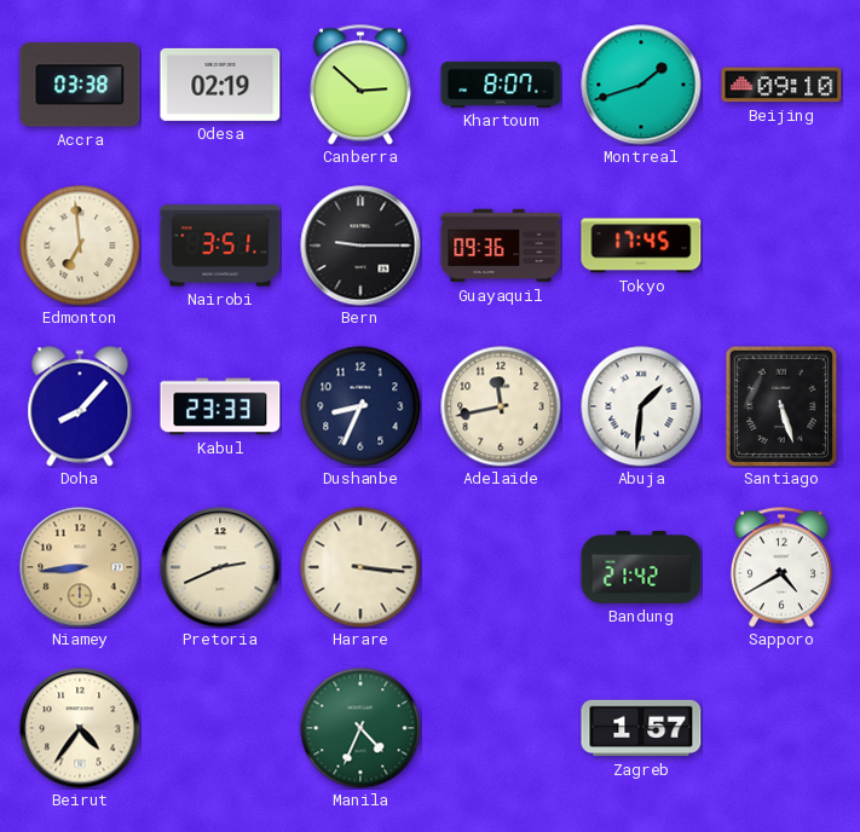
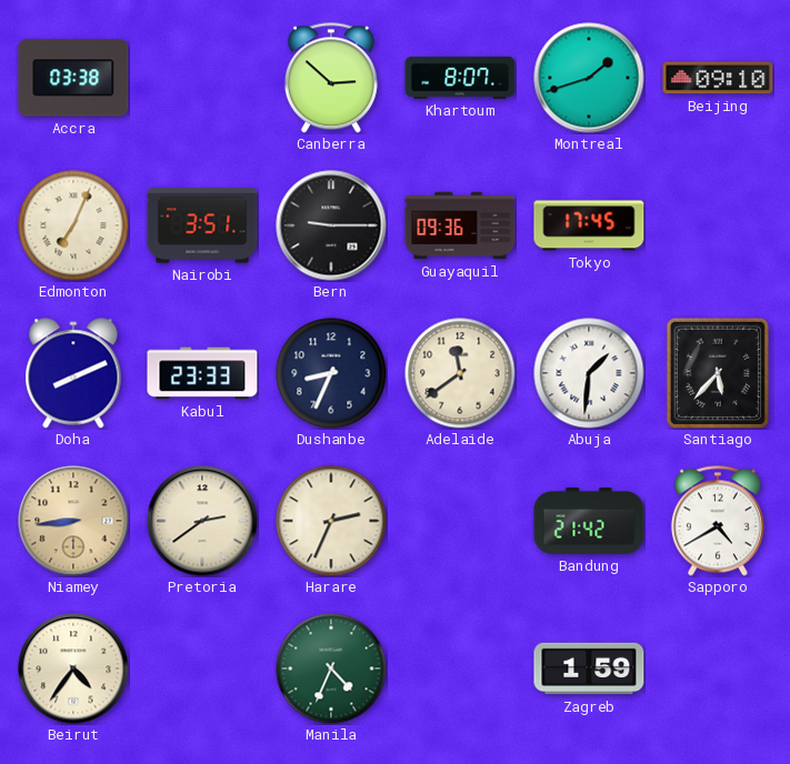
Odesa: 02:19 -> none
Edmonton: 6:59 -> 7:04
Doha: 8:07 -> 8:11
Adelaide: 11:43 -> 11:39
Santiago: 5:27 -> 5:37
Pretoria: 2:41 -> 2:39
Harare: 3:16 -> 2:34
Zagreb: 1:57 -> 1:59
